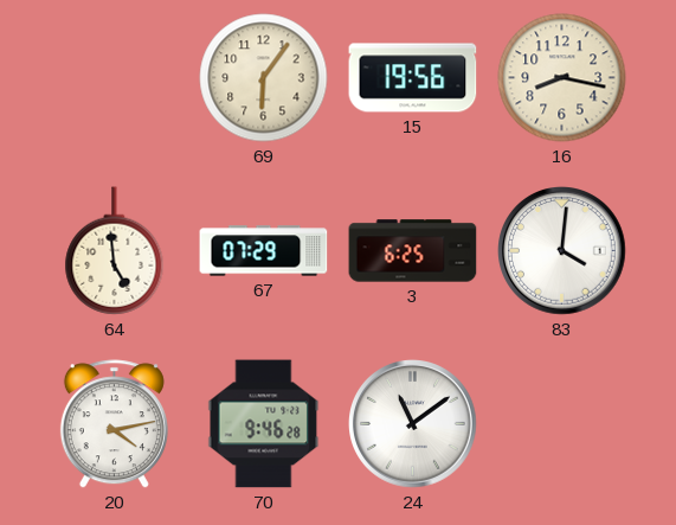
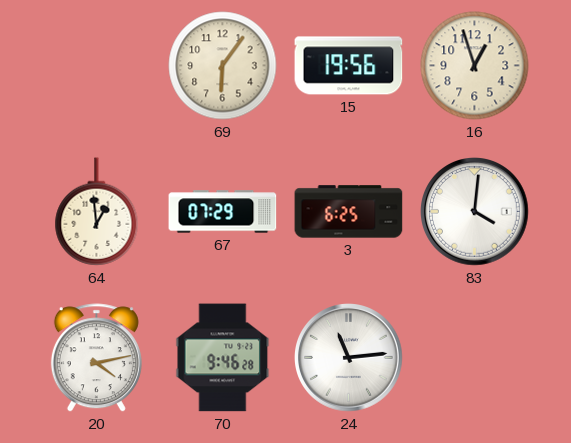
16: 8:17 -> 12:57
64: 4:59 -> 12:59
24: 11:09 -> 11:14
